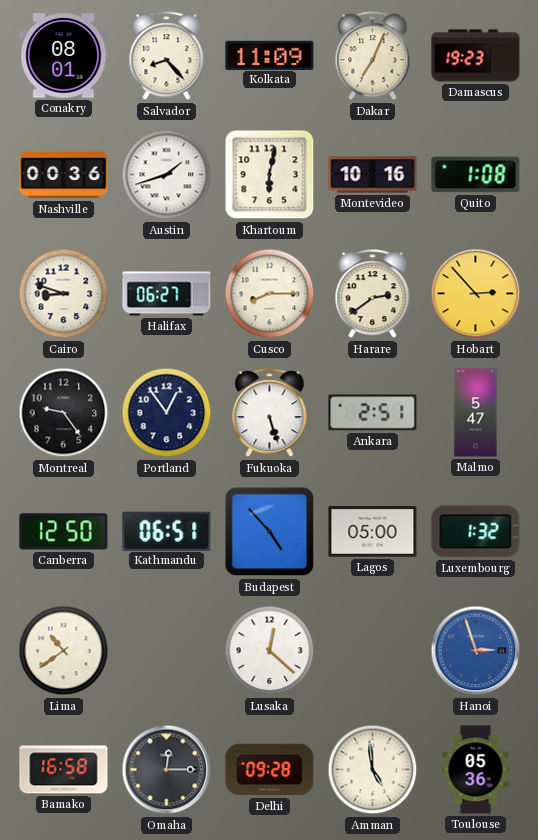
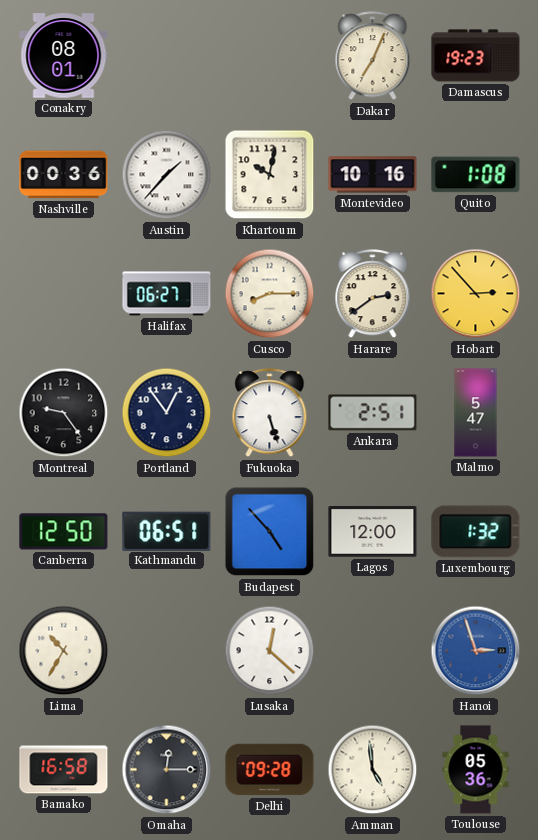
Salvador: 8:23 -> none
Kolkata: 11:09 -> none
Austin: 1:42 -> 1:37
Khartoum: 6:02 -> 10:02
Cairo: 8:48 -> none
Lagos: 05:00 -> 12:00
Lima: 10:39 -> 10:35
